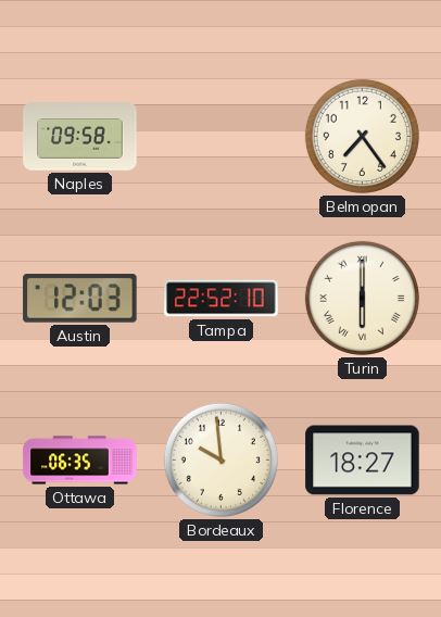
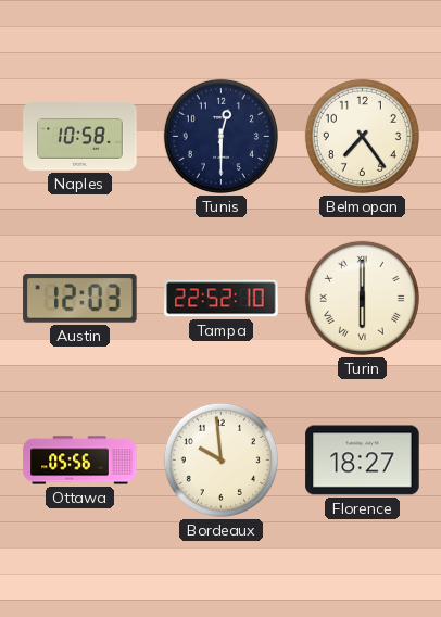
Naples: 09:58 -> 10:58
Tunis: none -> 12:30
Ottawa: 06:35 -> 05:56
